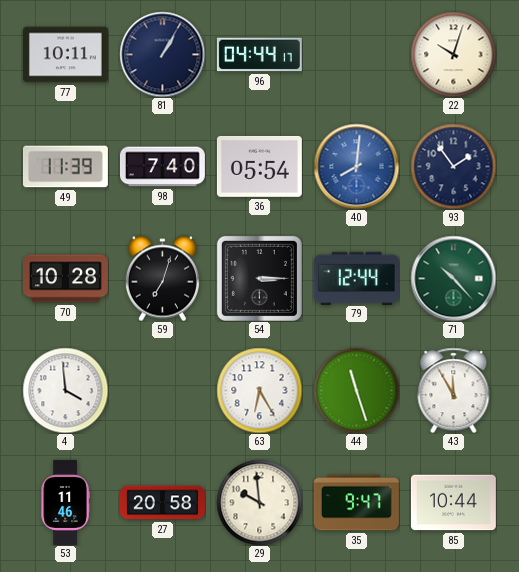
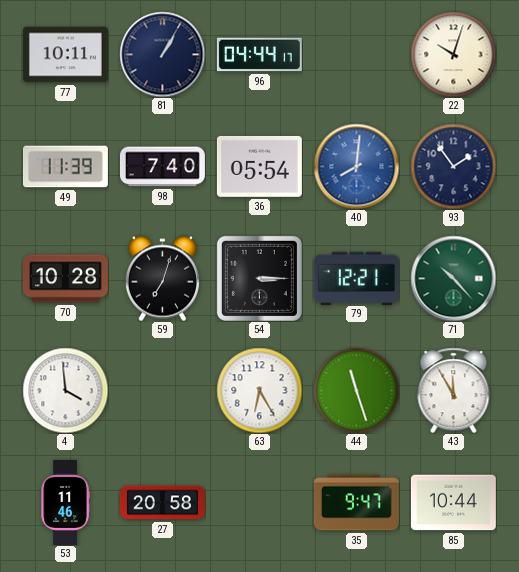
79: 12:44 -> 12:21
29: 9:59 -> none
